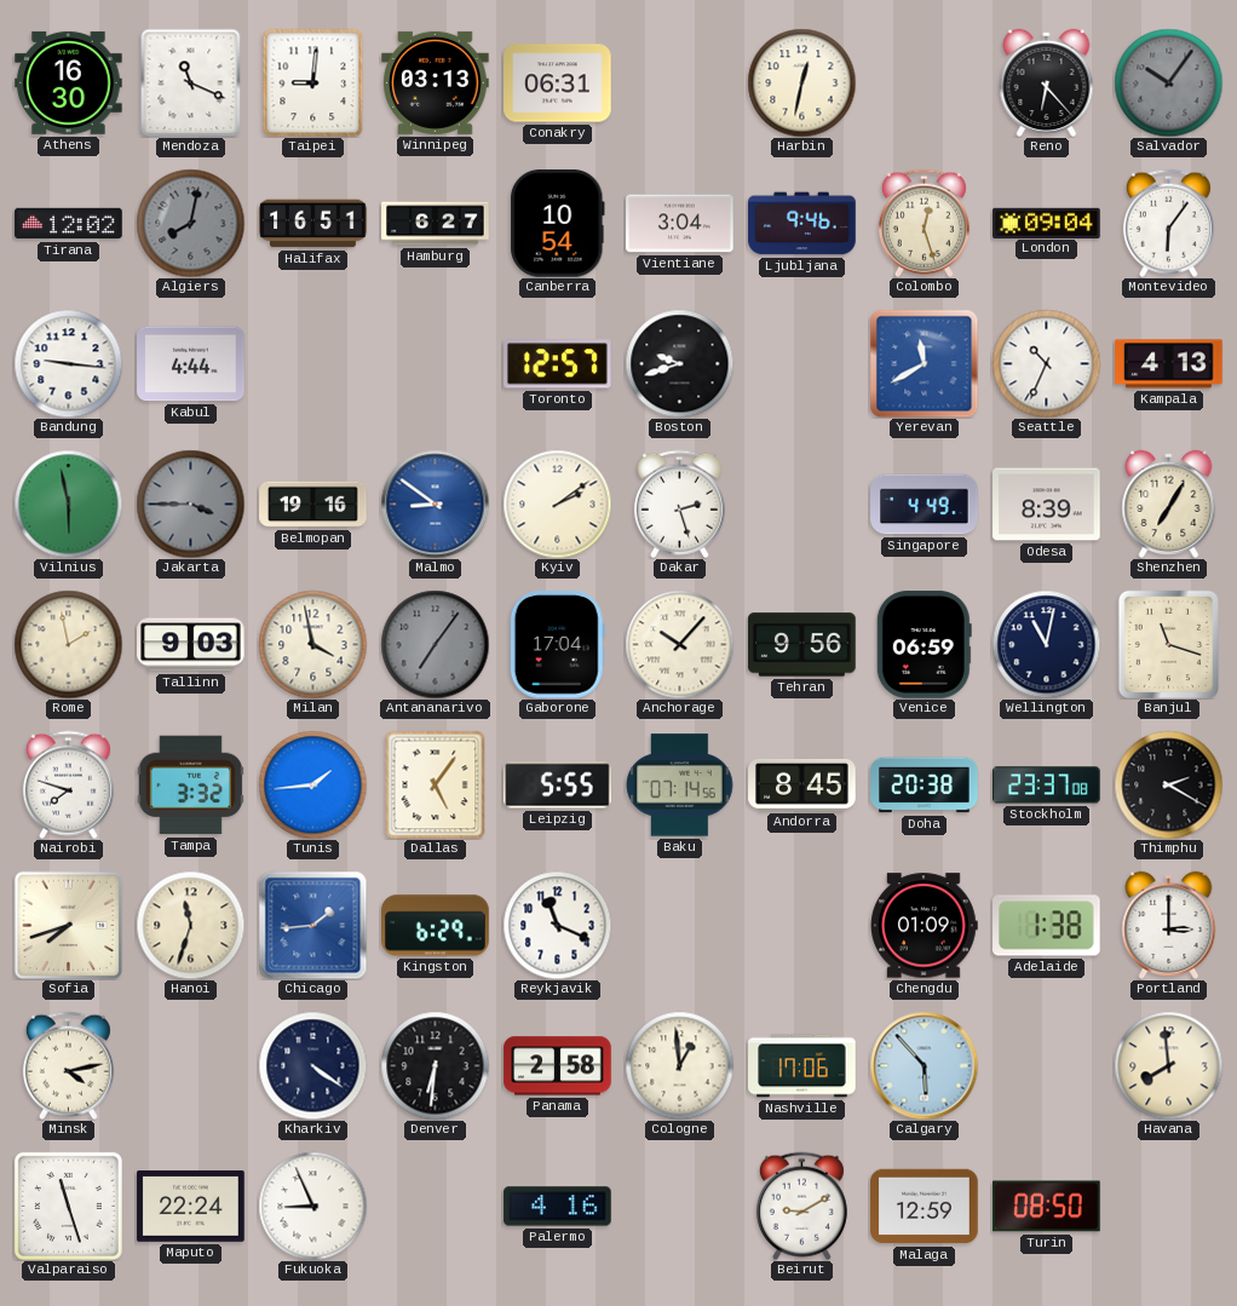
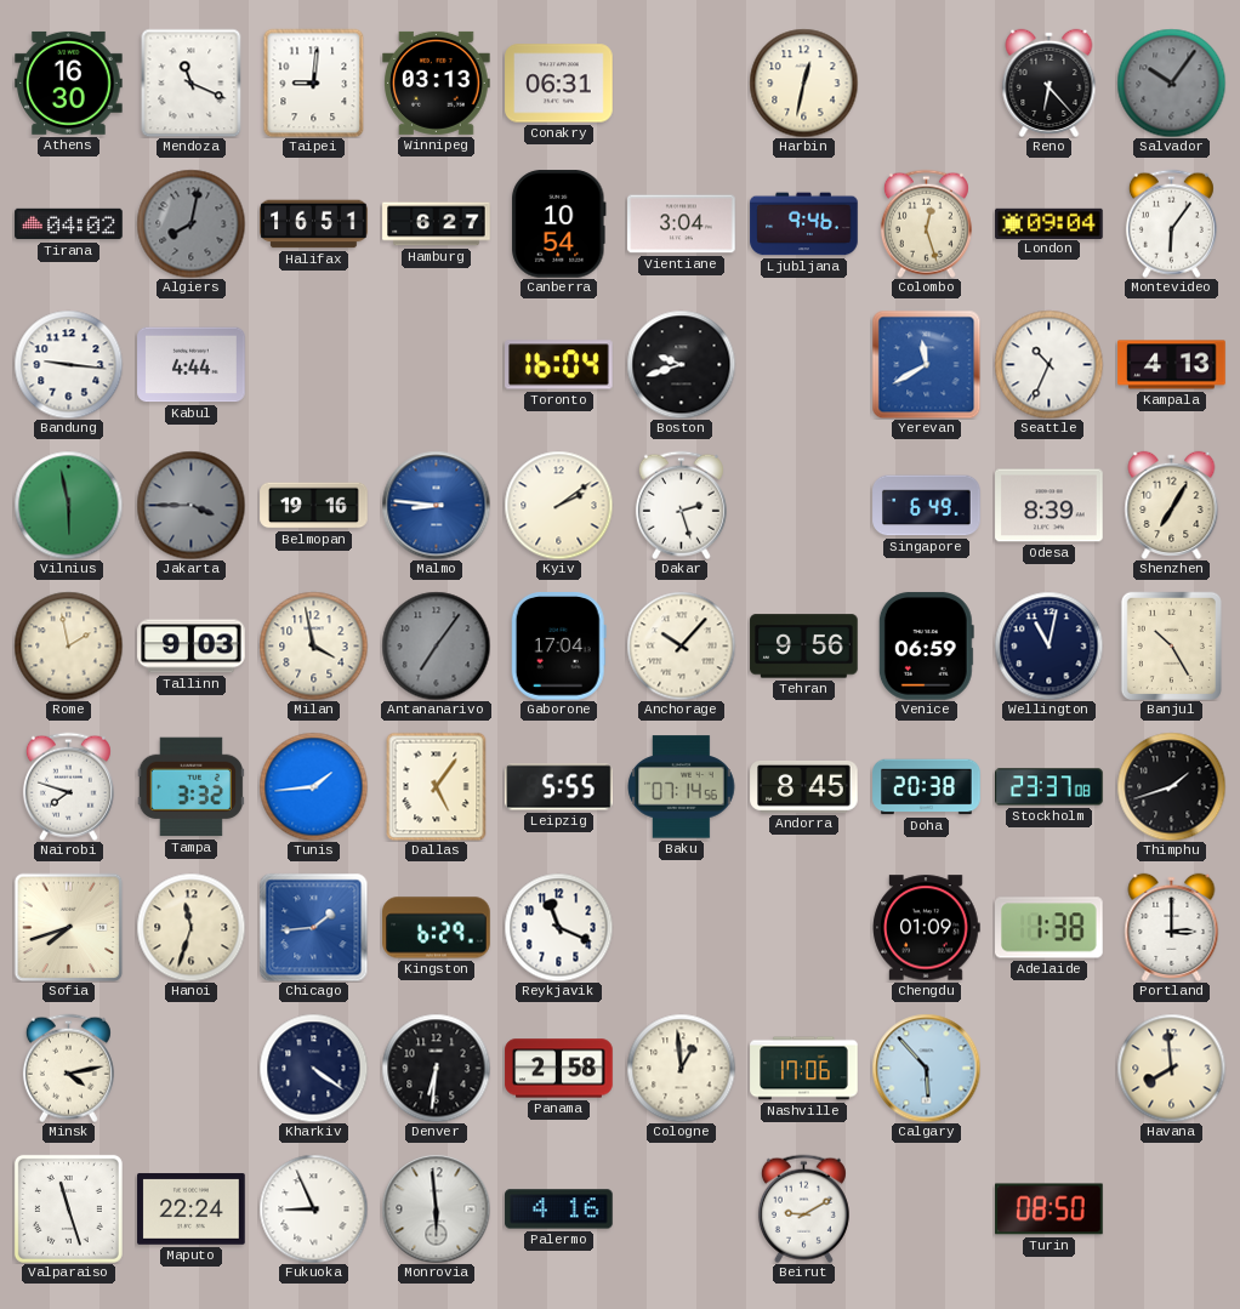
Tirana: 12:02 -> 04:02
Toronto: 12:57 -> 16:04
Malmo: 8:51 -> 8:46
Singapore: 4:49 -> 6:49
Banjul: 11:18 -> 10:25
Thimphu: 2:20 -> 1:42
Monrovia: none -> 5:59
Malaga: 12:59 -> none
